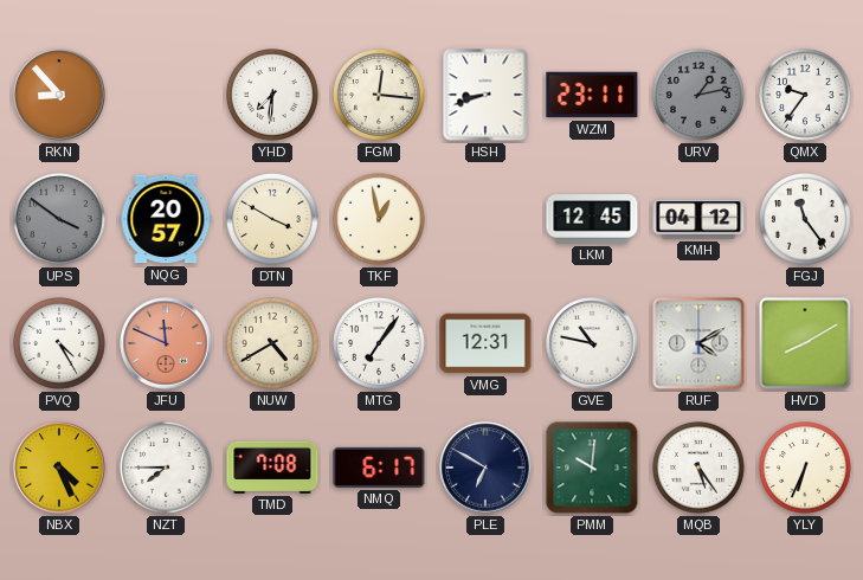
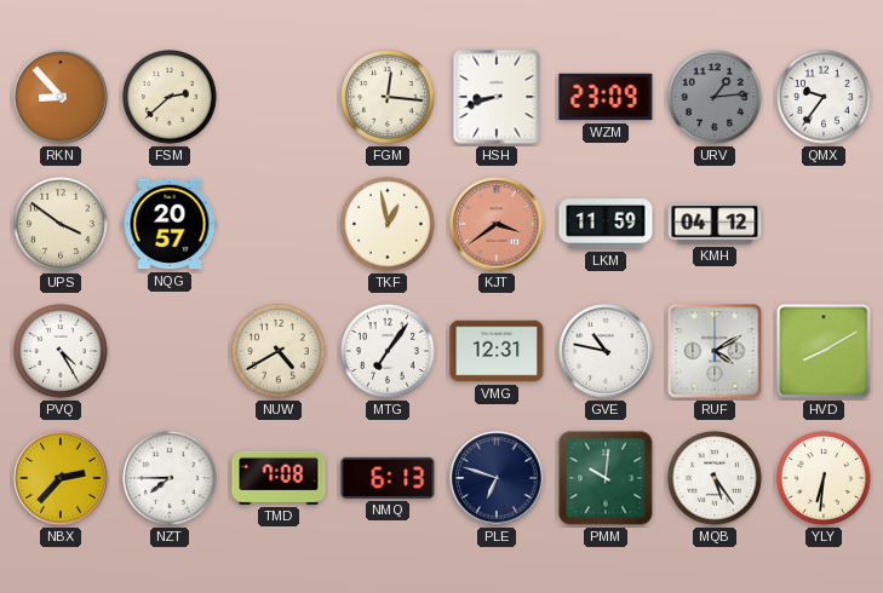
FSM: none -> 2:38
YHD: 7:31 -> none
WZM: 23:11 -> 23:09
URV: 1:13 -> 1:14
UPS dial: grey -> cream
DTN: 3:50 -> none
KJT: none -> 3:39
LKM: 12:45 -> 11:59
FGJ: 11:24 -> none
JFU: 11:49 -> none
NBX: 4:26 -> 2:37
NMQ: 6:17 -> 6:13
PLE: 6:50 -> 6:48
YLY: 6:34 -> 6:31
